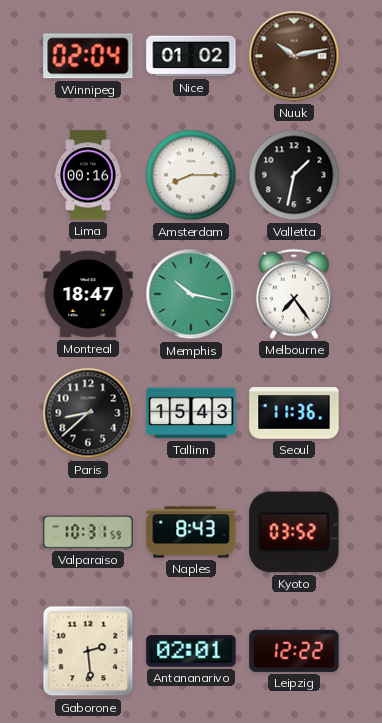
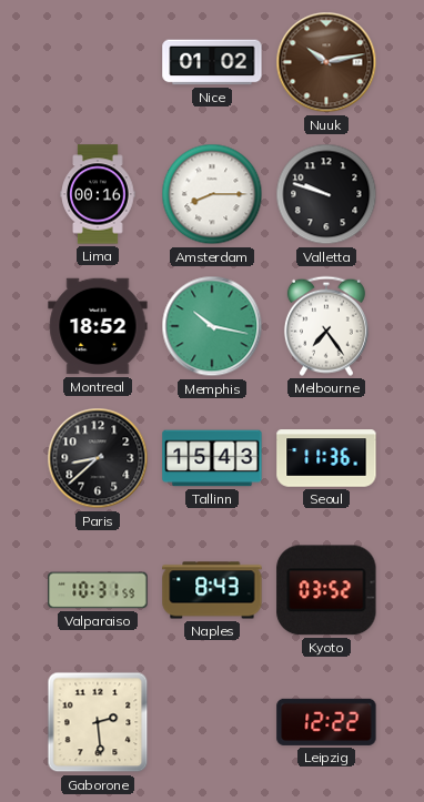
Winnipeg: 02:04 -> none
Valletta: 1:32 -> 9:48
Montreal: 18:47 -> 18:52
Antananarivo: 02:01 -> none
